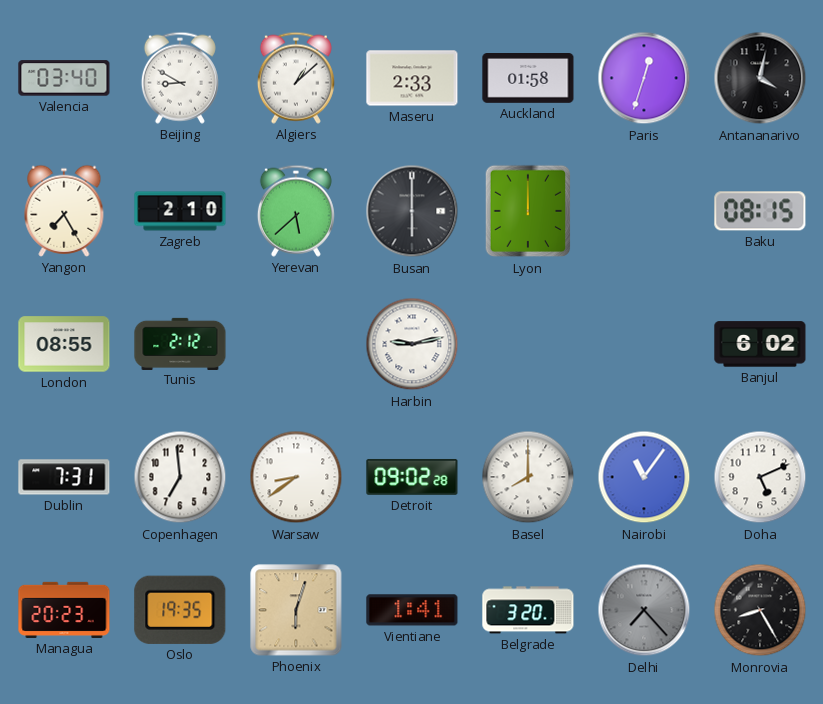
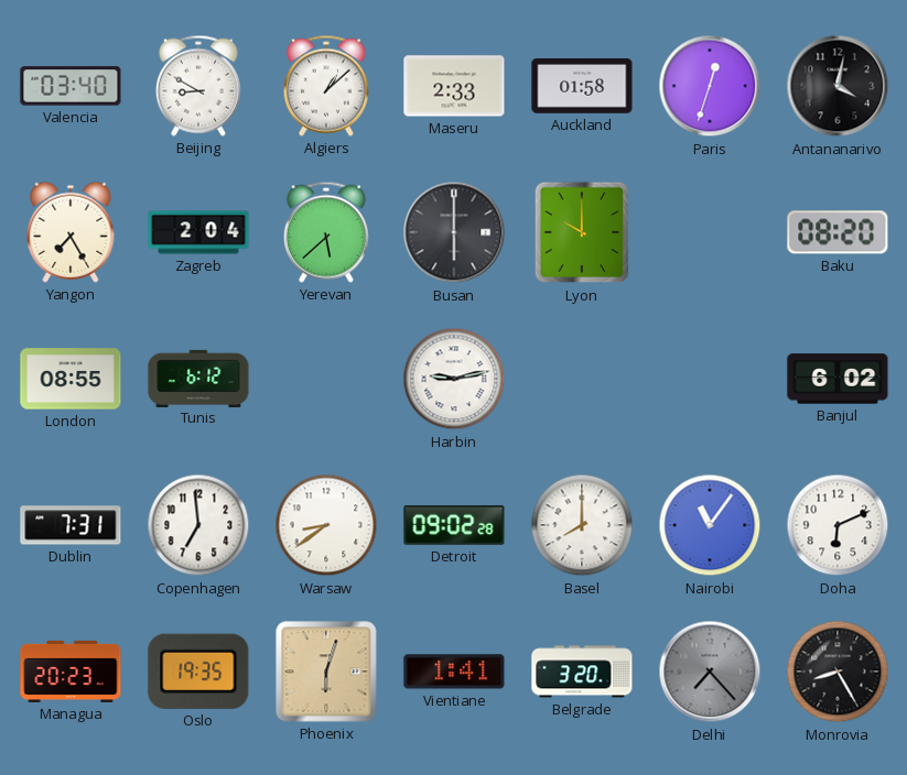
Zagreb: 2:10 -> 2:04
Lyon: 12:00 -> 10:00
Baku: 08:15 -> 08:20
Tunis: 2:12 -> 6:12
Doha: 5:11 -> 6:11
